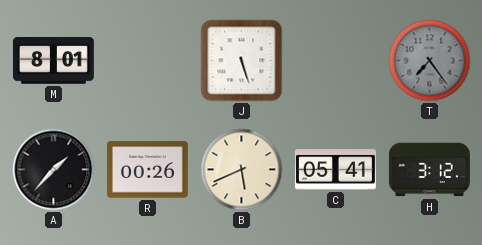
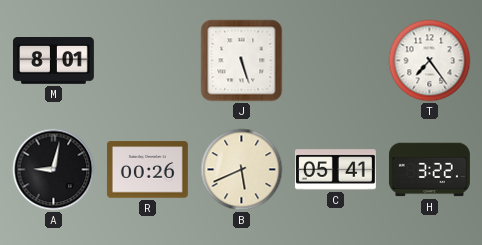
T dial: grey -> white
A: 1:37 -> 9:02
H: 3:12 -> 3:22
